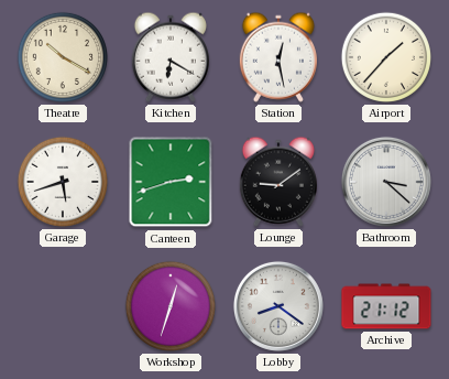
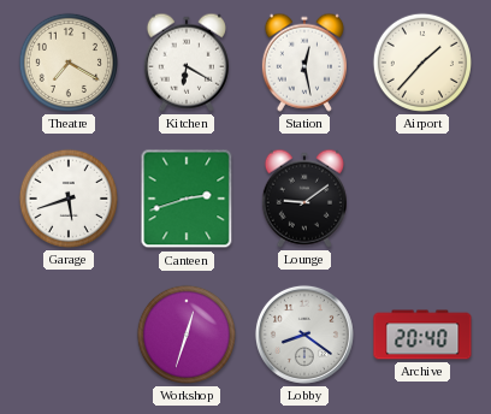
Theatre: 10:20 -> 7:20
Bathroom: 3:22 -> none
Archive: 21:12 -> 20:40
